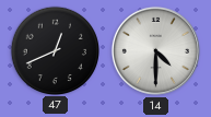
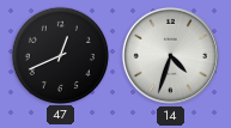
14: 4:30 -> 4:33
